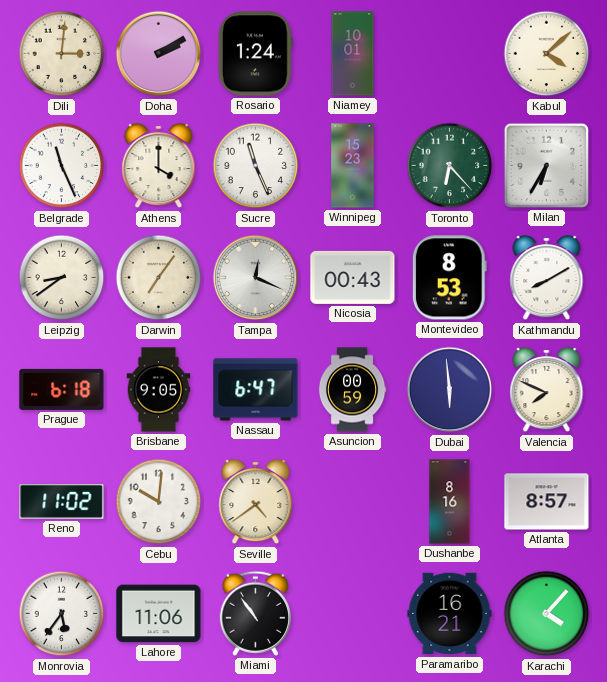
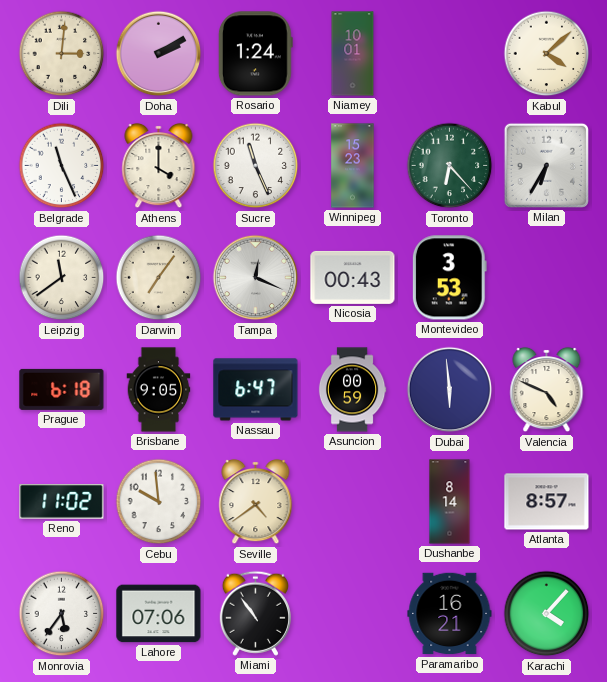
Leipzig: 8:39 -> 11:39
Montevideo: 8:53 -> 3:53
Kathmandu: 8:10 -> none
Valencia: 7:49 -> 4:49
Cebu: 10:01 -> 9:59
Dushanbe: 8:16 -> 8:14
Lahore: 11:06 -> 07:06
